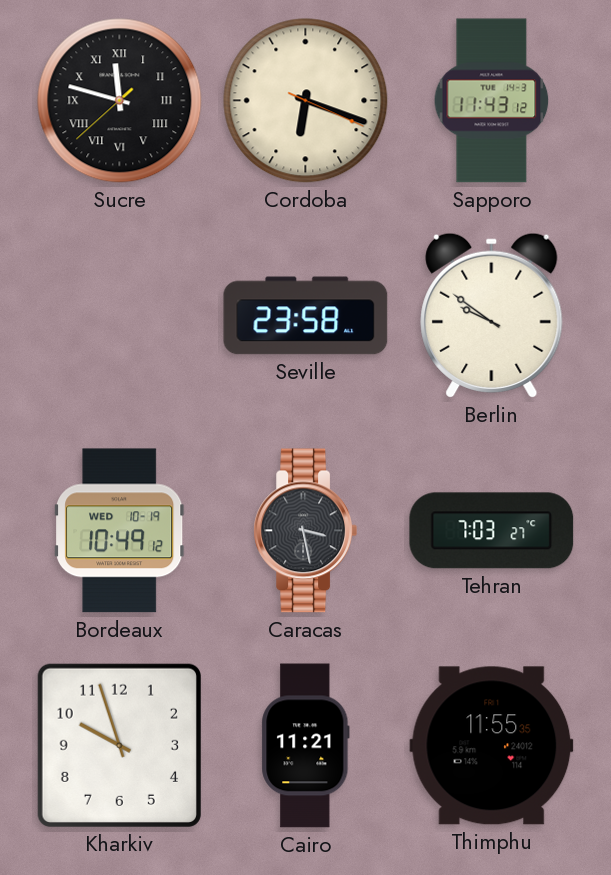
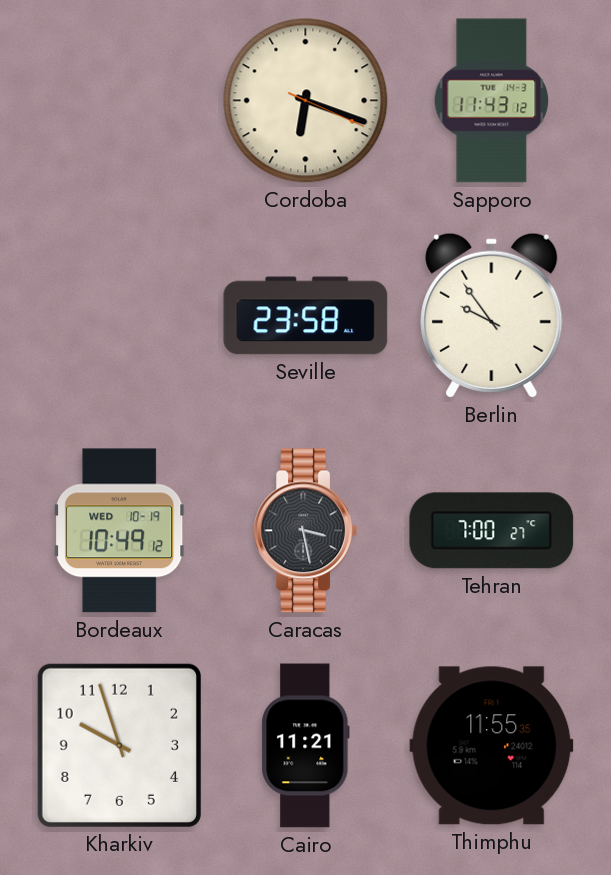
Sucre: 11:47 -> none
Berlin: 9:51 -> 9:54
Tehran: 7:03 -> 7:00
